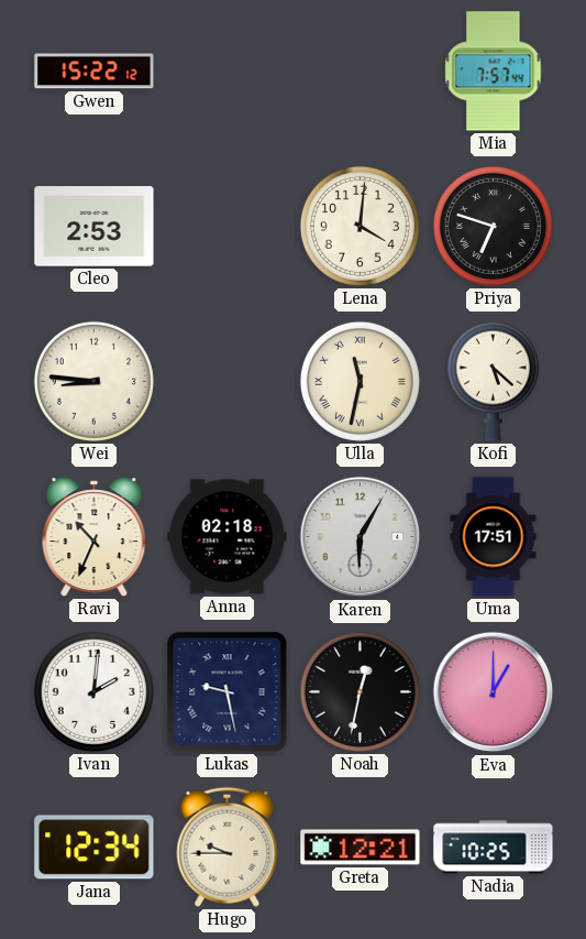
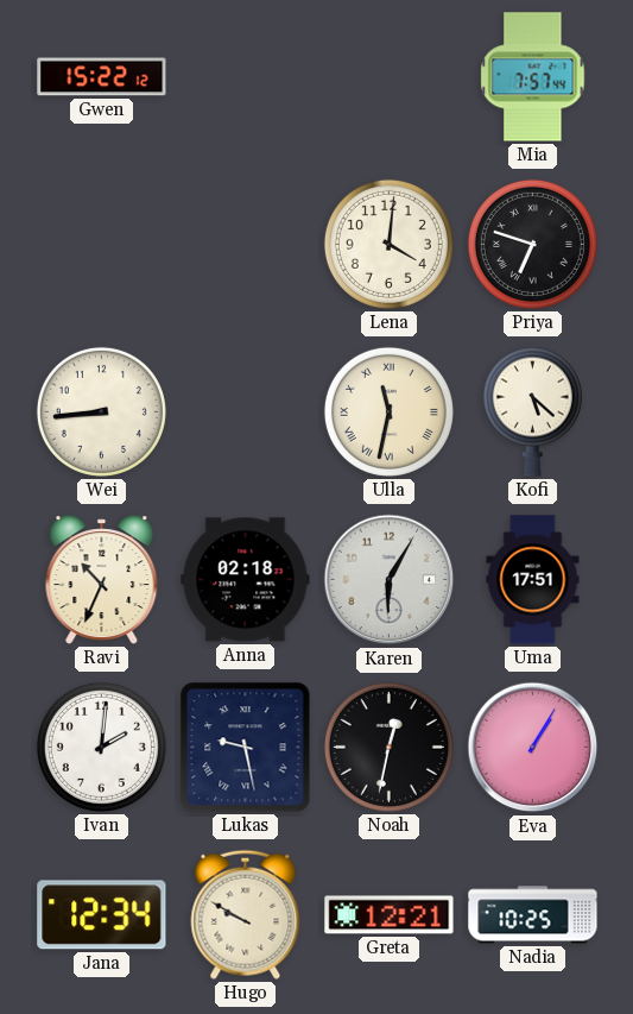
Cleo: 2:53 -> none
Wei: 8:46 -> 8:44
Eva: 1:00 -> 1:05
Hugo: 9:45 -> 9:50
